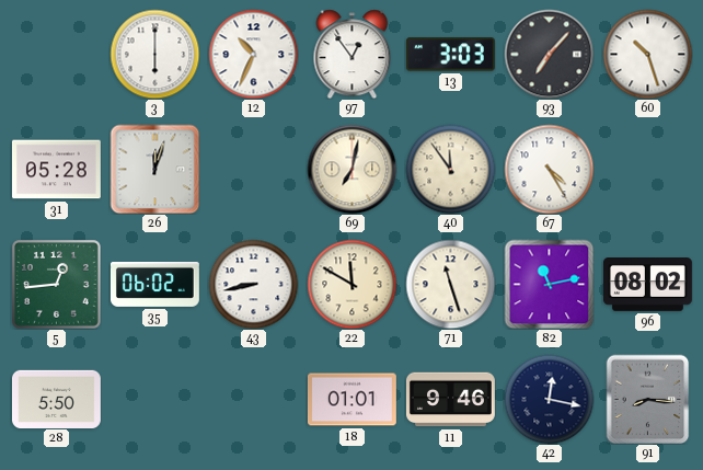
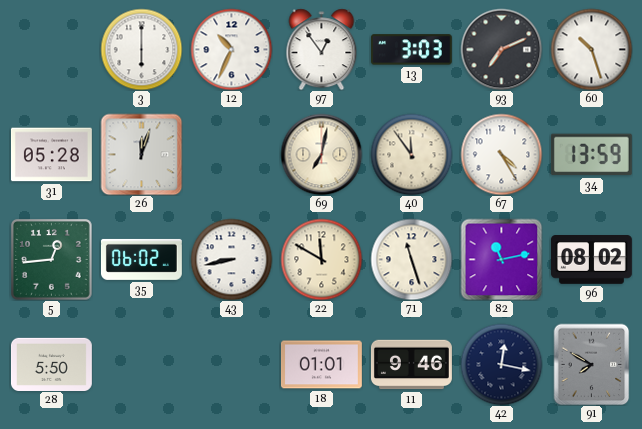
93: 7:07 -> 7:11
34: none -> 13:59
91: 8:16 -> 7:50
